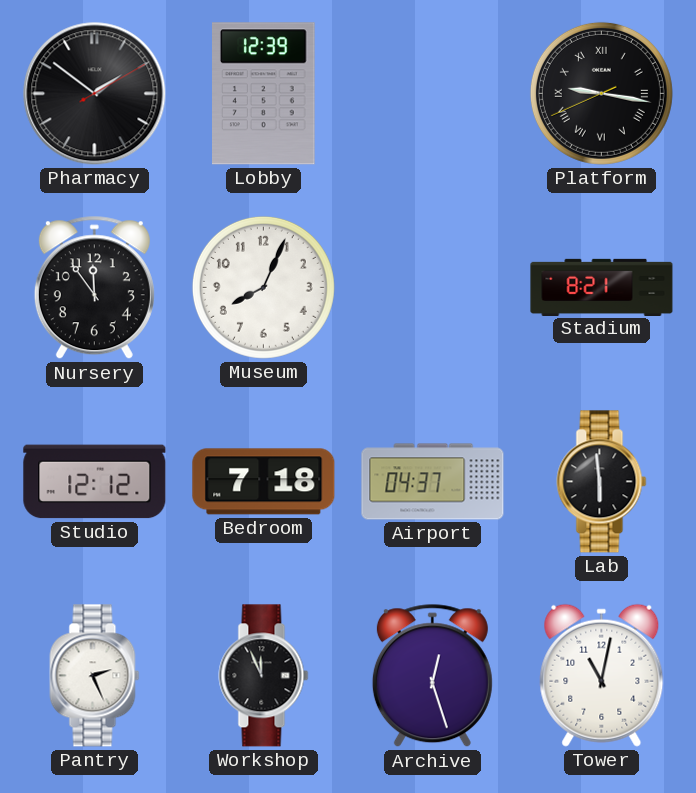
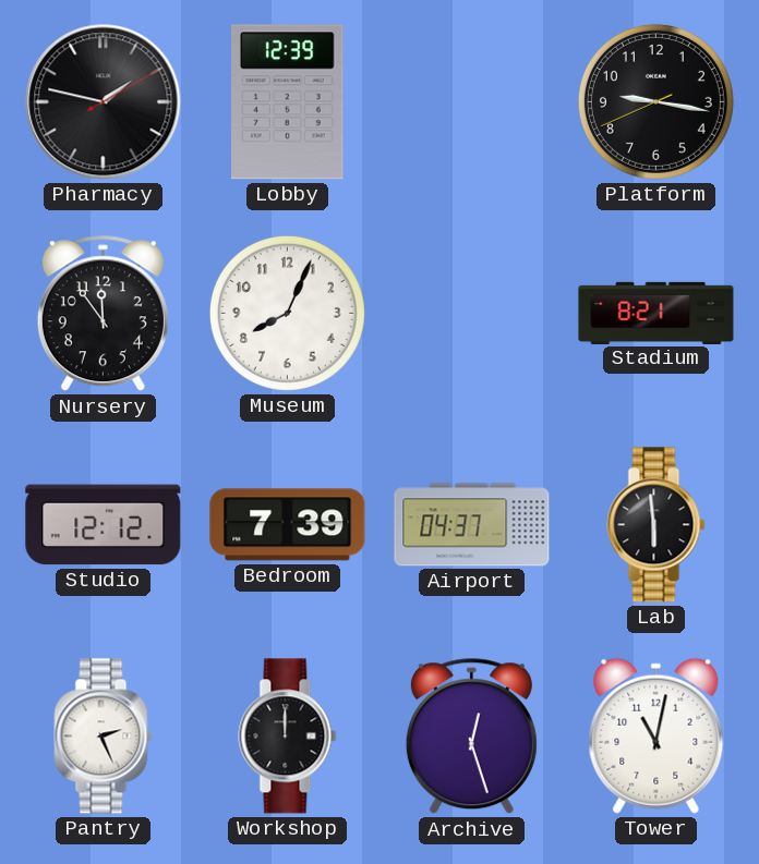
Pharmacy: 1:51 -> 1:47
Platform numerals: Roman -> Arabic
Bedroom: 7:18 -> 7:39
Workshop: 11:56 -> 12:00
